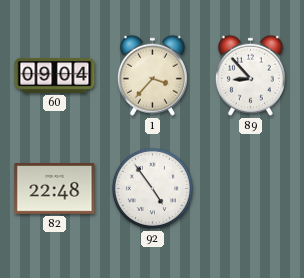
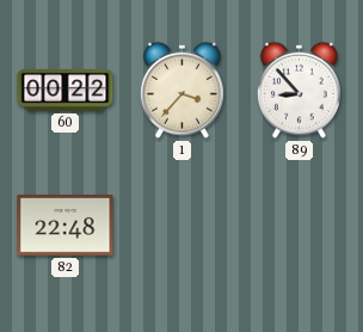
60: 09:04 -> 00:22
92: 4:54 -> none
